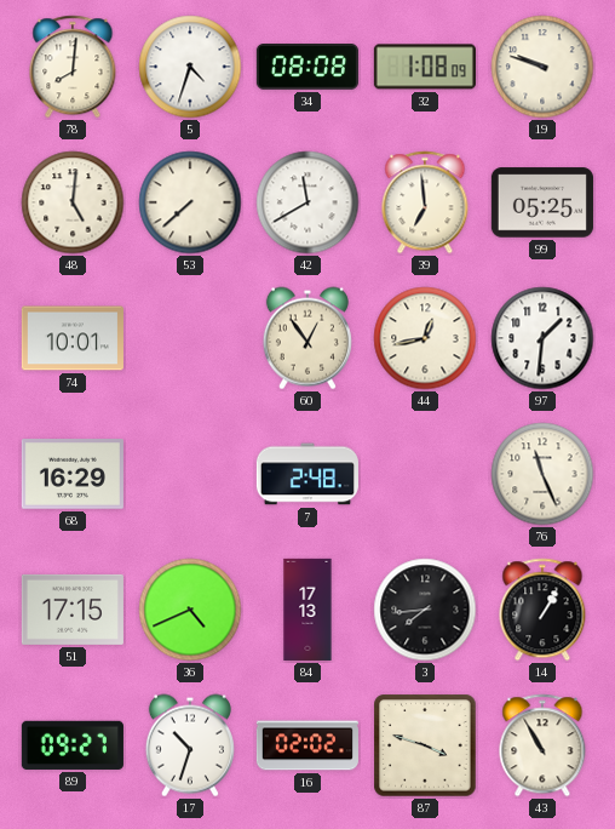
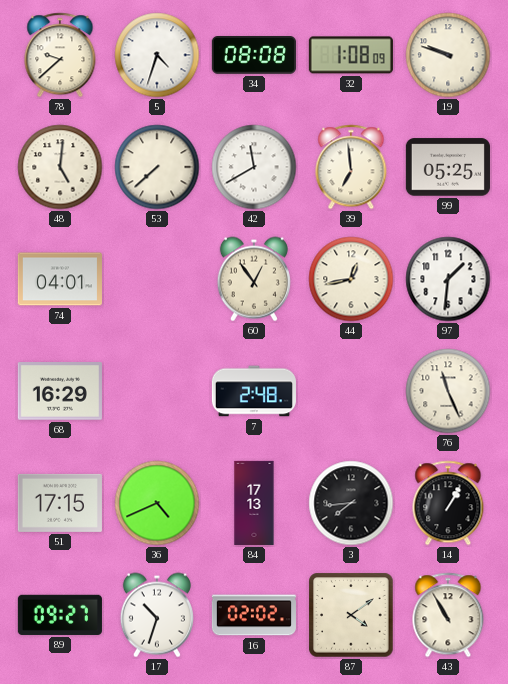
78: 8:01 -> 9:38
74: 10:01 -> 04:01
87: 3:48 -> 4:09
